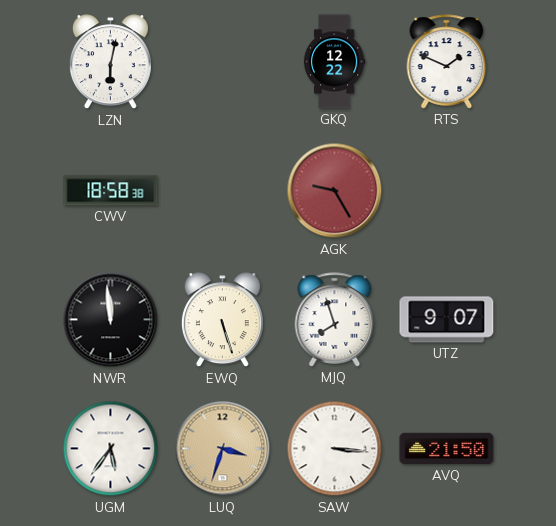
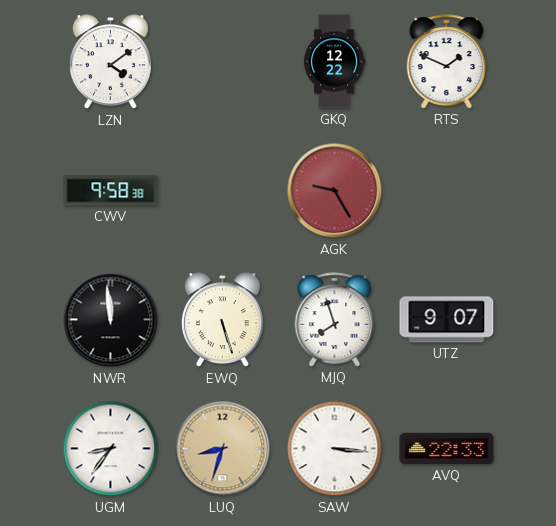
LZN: 6:02 -> 4:09
CWV: 18:58 -> 9:58
UGM: 5:36 -> 8:36
LUQ: 3:33 -> 8:33
AVQ: 21:50 -> 22:33
